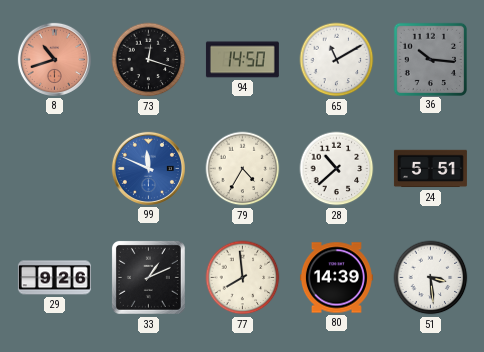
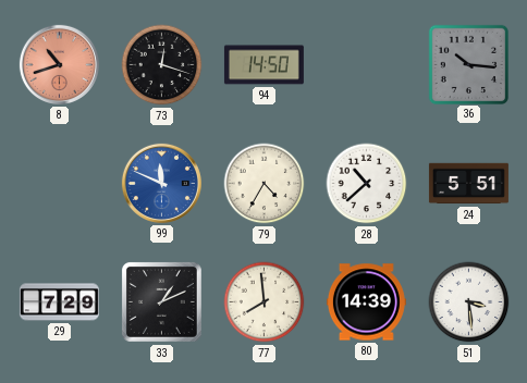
65: 11:10 -> none
29: 9:26 -> 7:29
